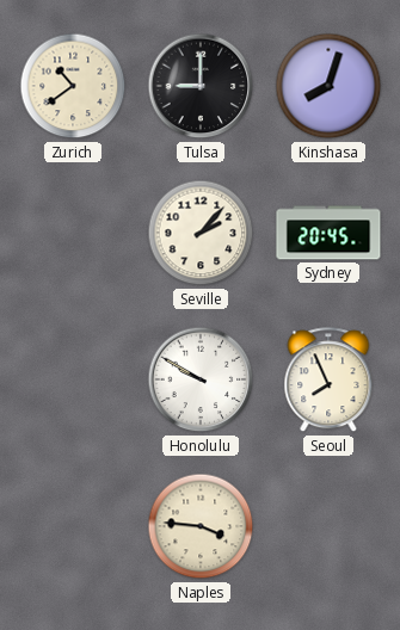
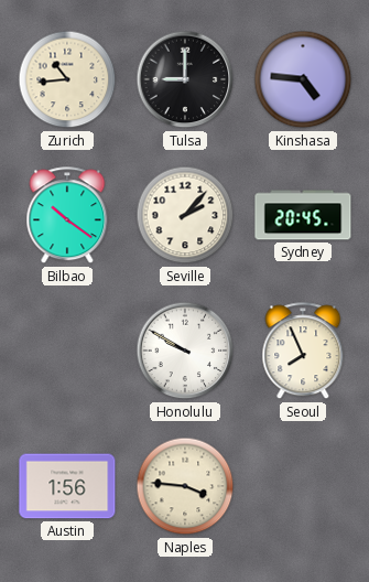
Zurich: 10:39 -> 10:44
Kinshasa: 8:03 -> 4:46
Bilbao: none -> 10:21
Austin: none -> 1:56
